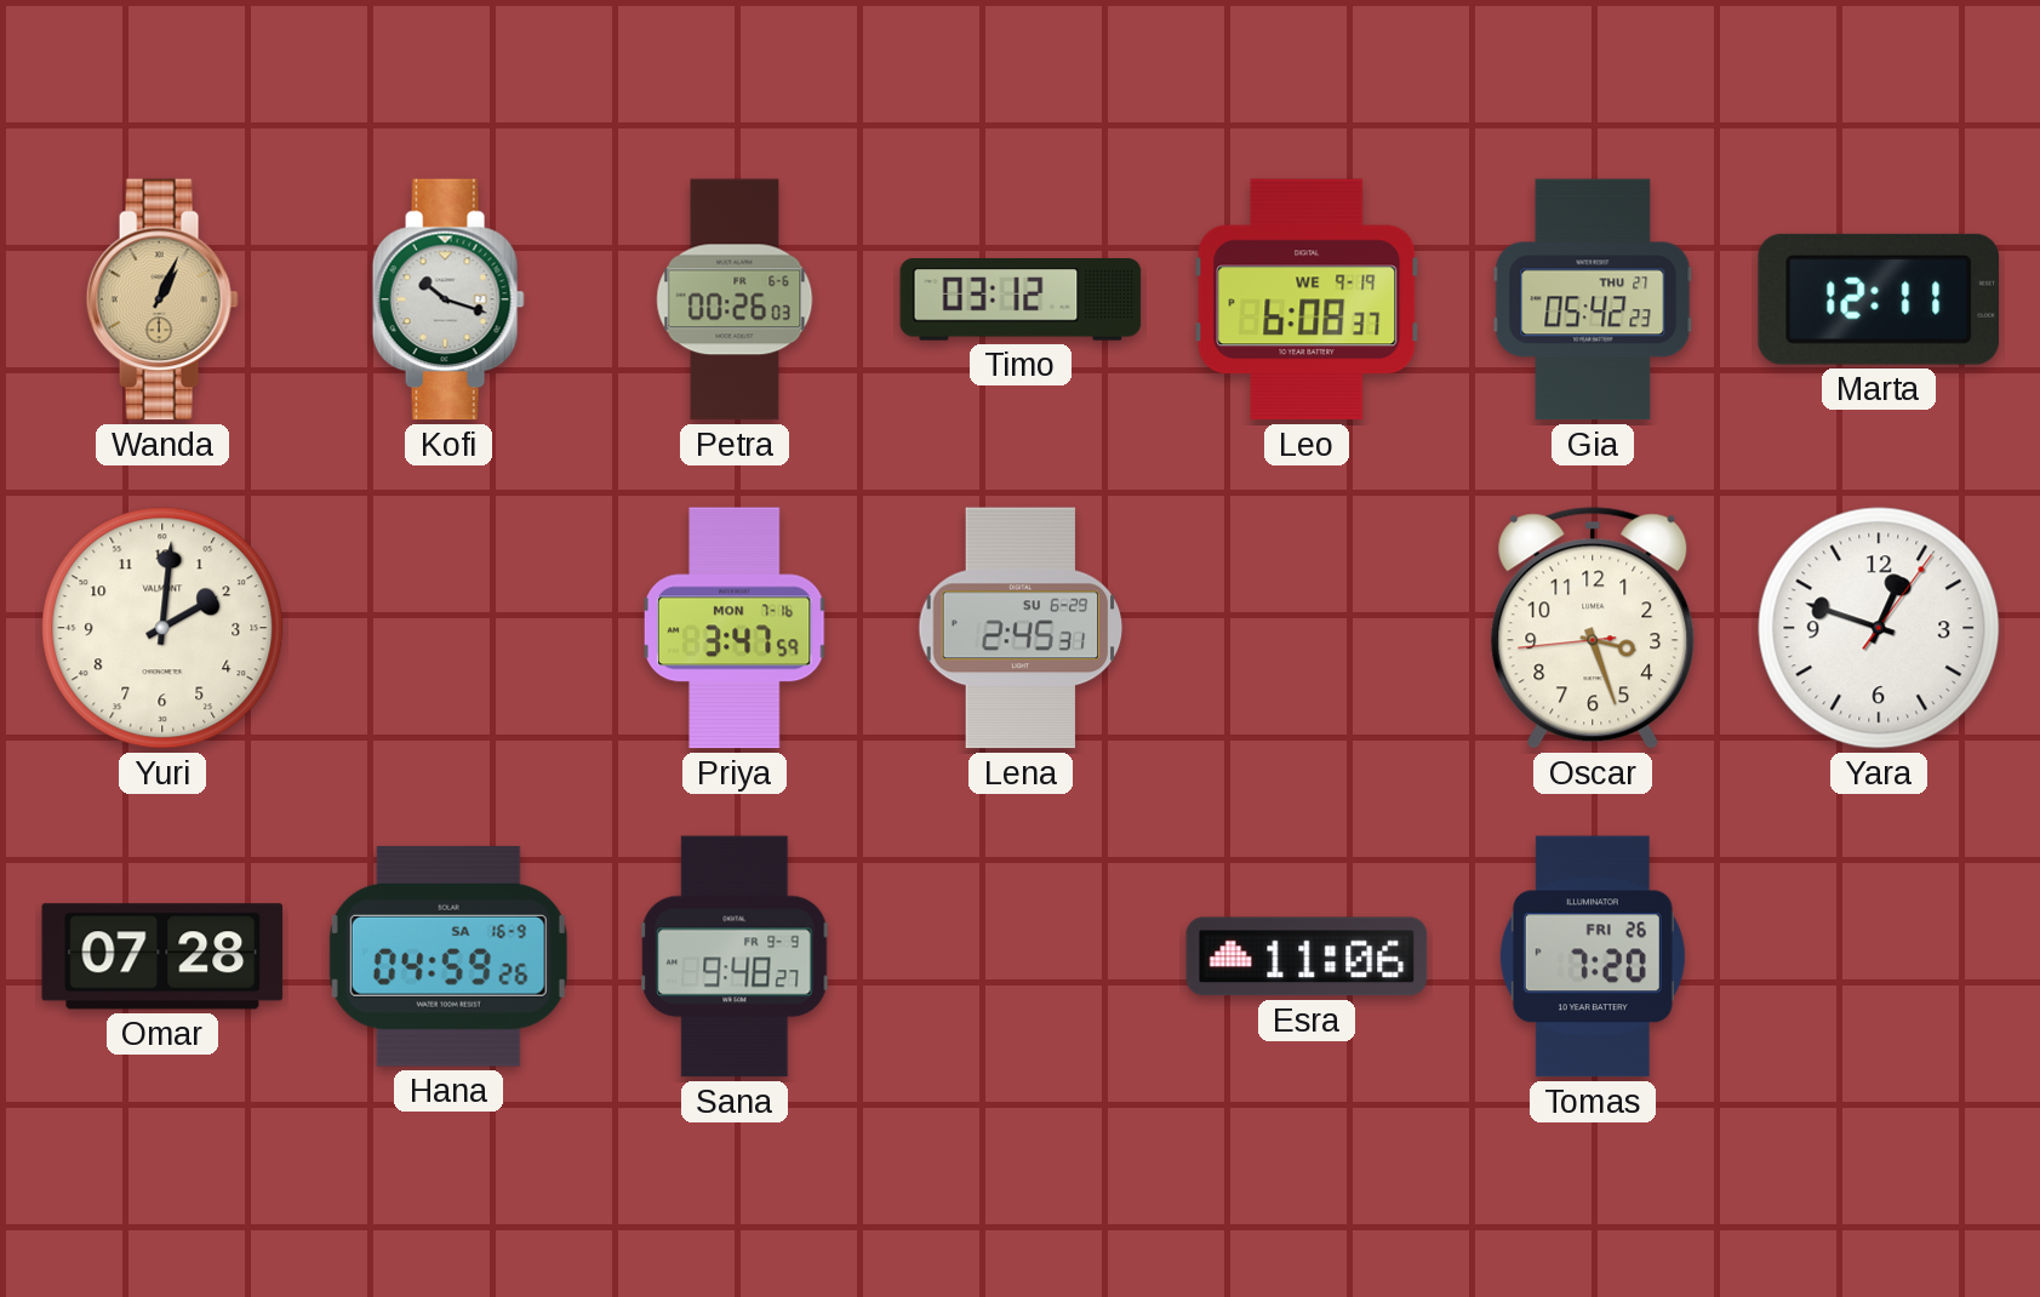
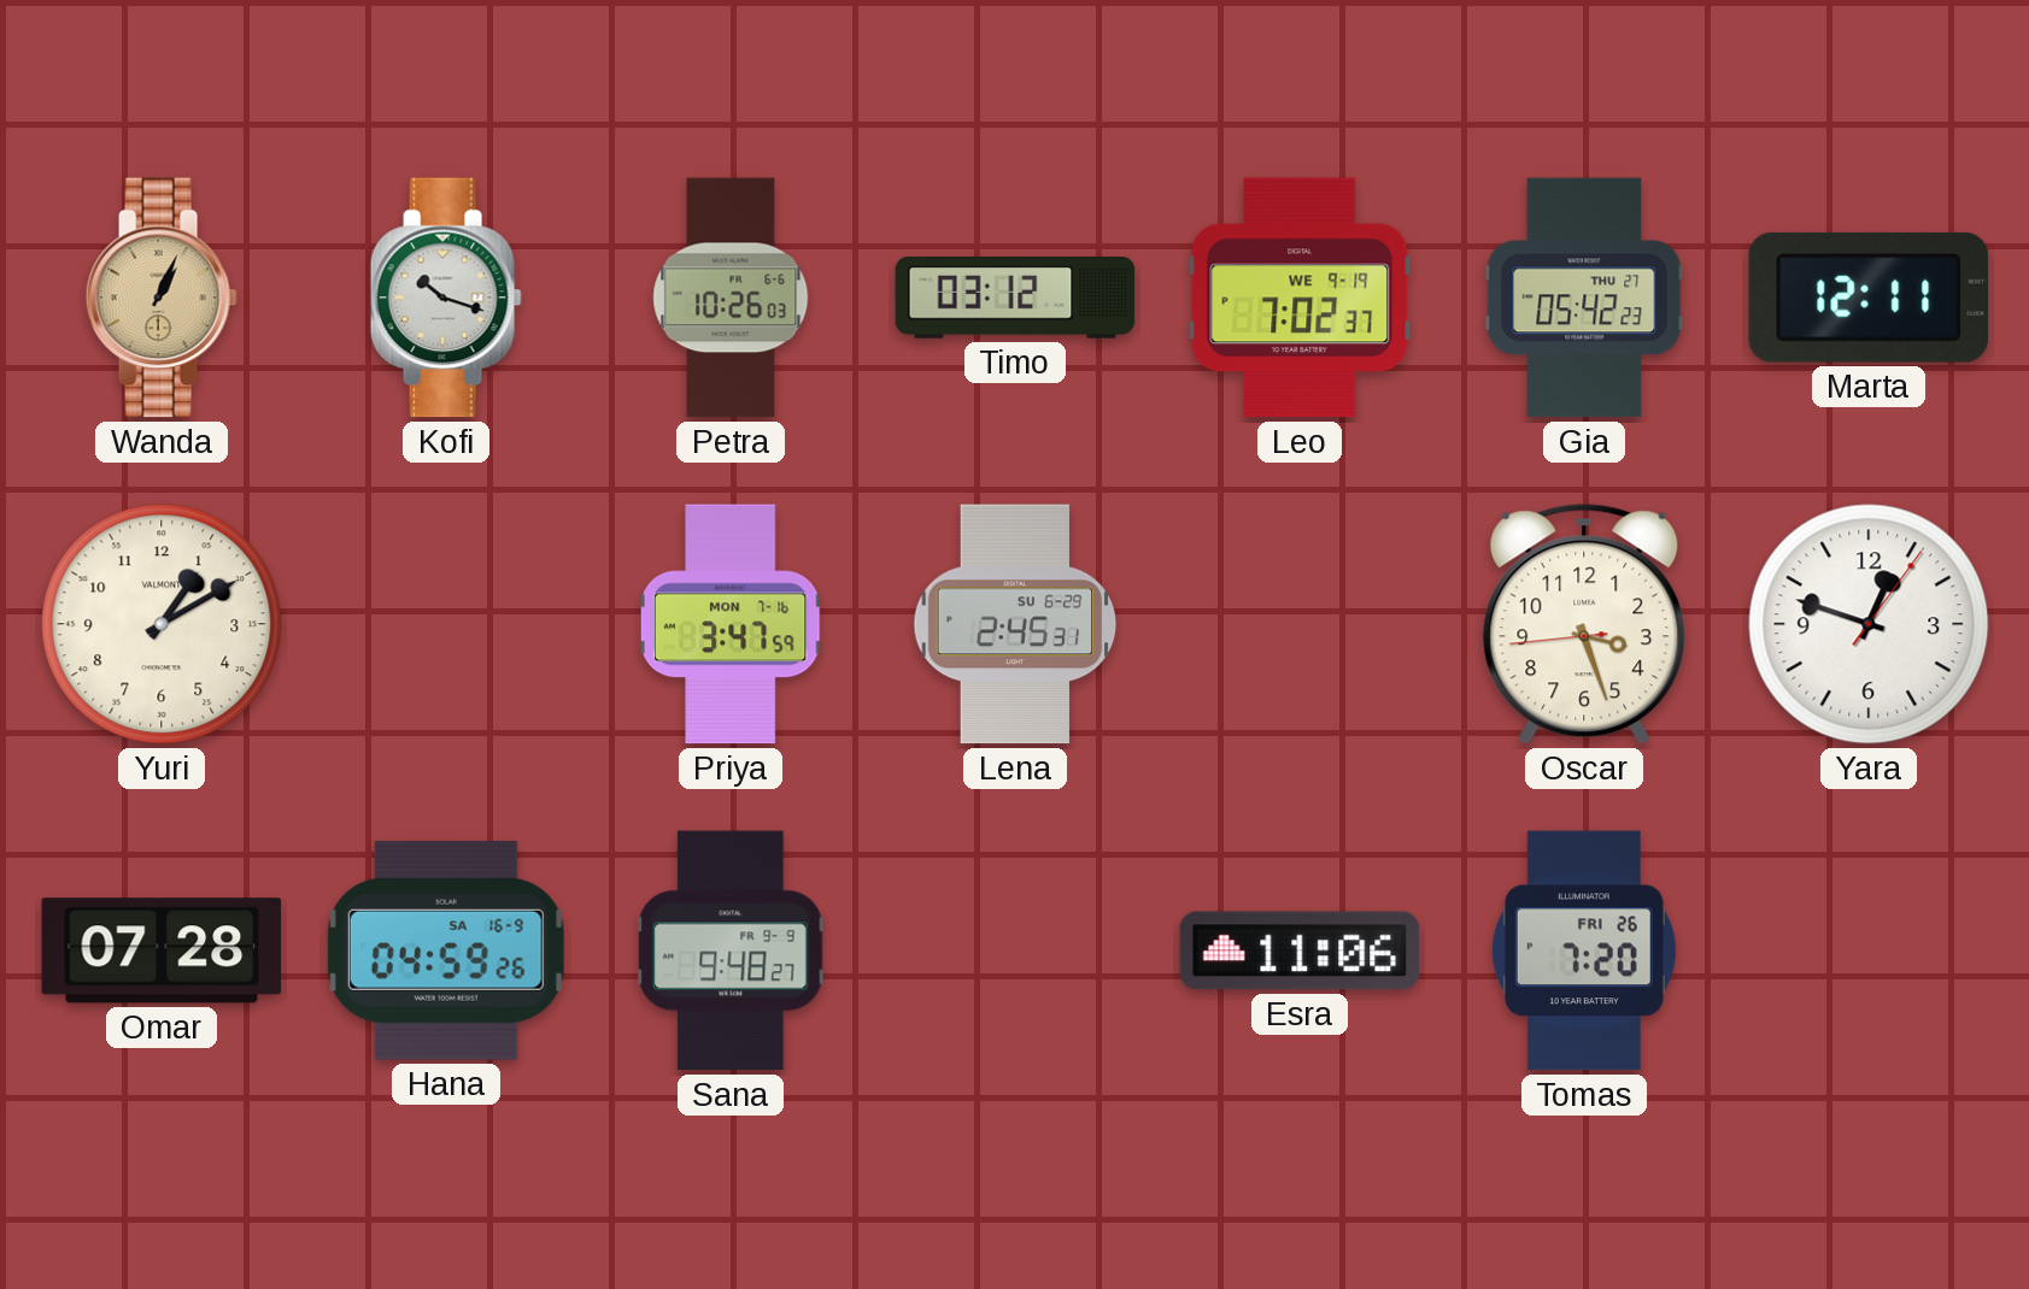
Petra: 00:26 -> 10:26
Leo: 6:08 -> 7:02
Yuri: 2:01 -> 1:10
